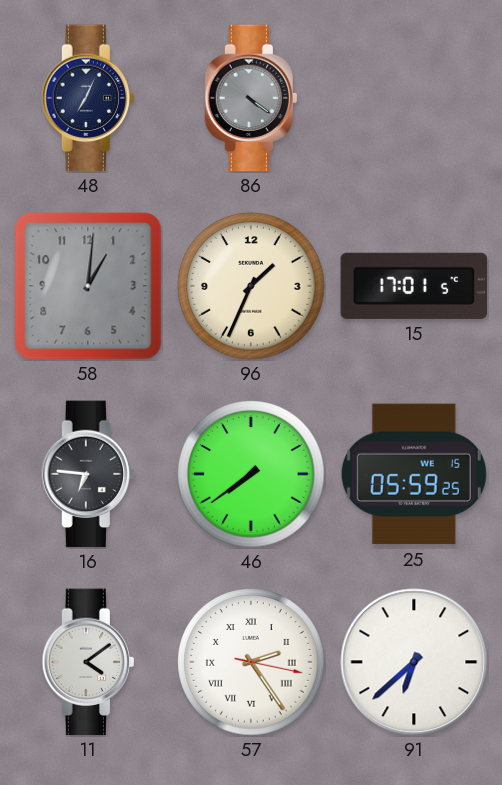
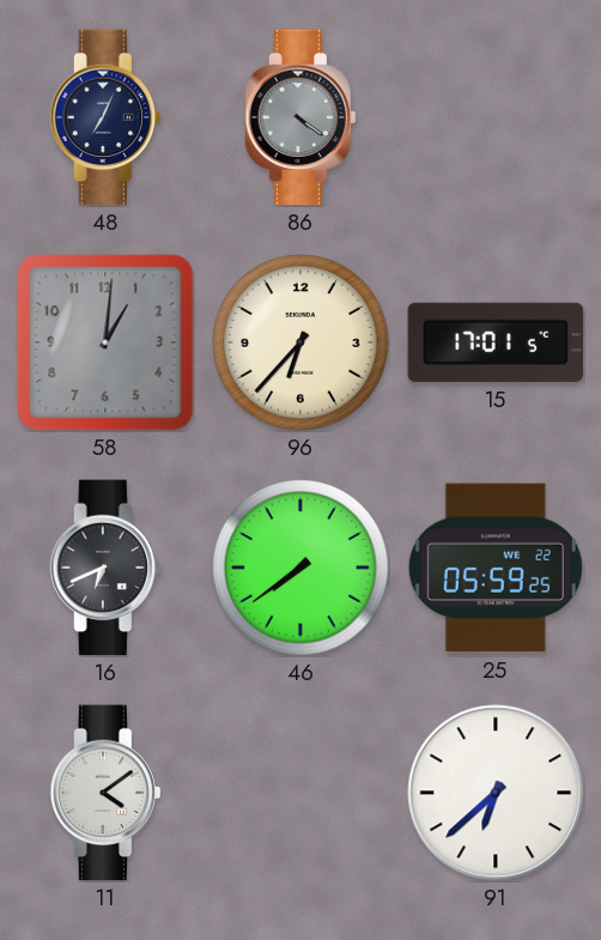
96: 1:34 -> 6:37
16: 6:46 -> 6:41
25 date: WE 15 -> WE 22
57: 2:24 -> none
